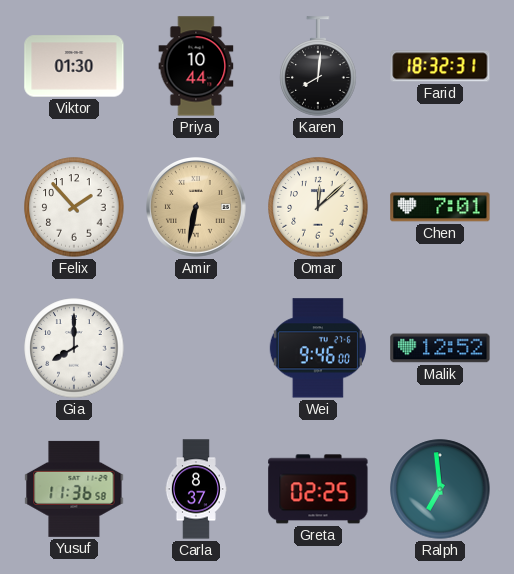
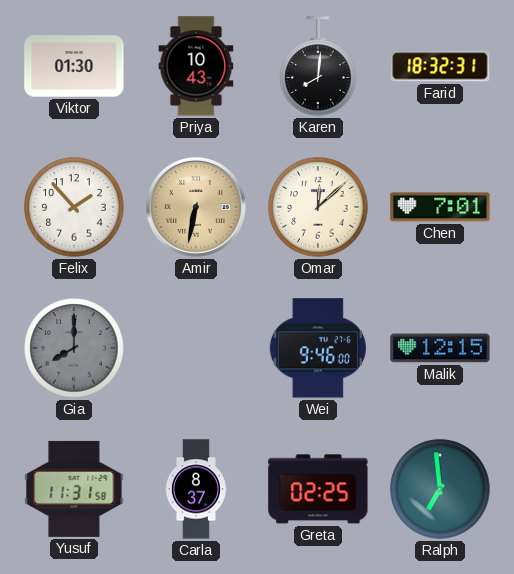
Priya: 10:44 -> 10:43
Gia dial: white -> grey
Malik: 12:52 -> 12:15
Yusuf: 11:36 -> 11:31
